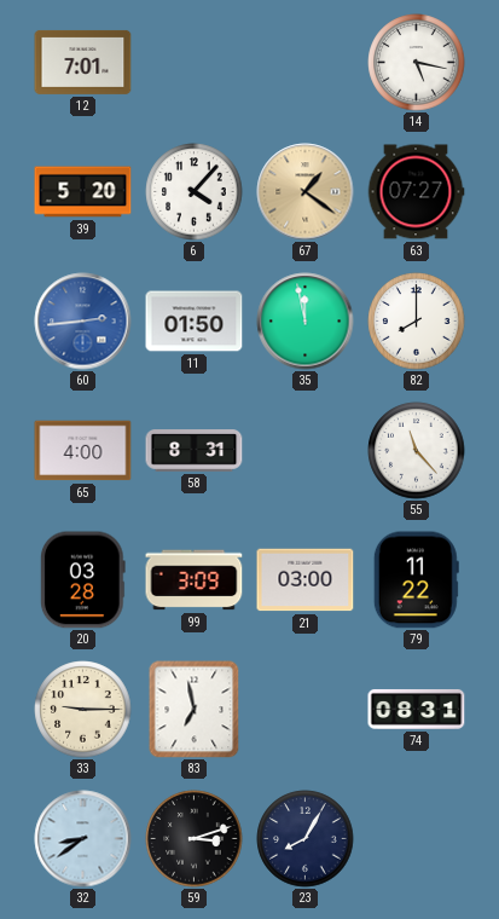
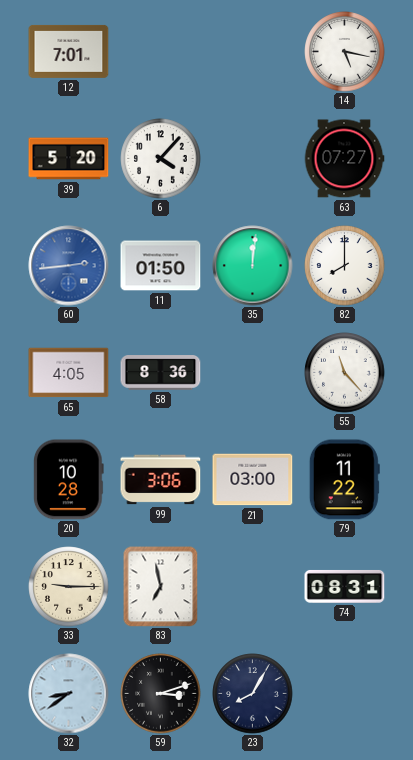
67: 1:21 -> none
35: 11:58 -> 12:01
65: 4:00 -> 4:05
58: 8:31 -> 8:36
20: 03:28 -> 10:28
99: 3:09 -> 3:06
